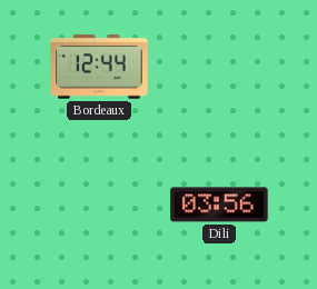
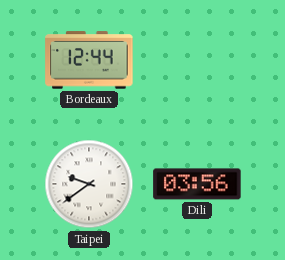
Taipei: none -> 9:39
